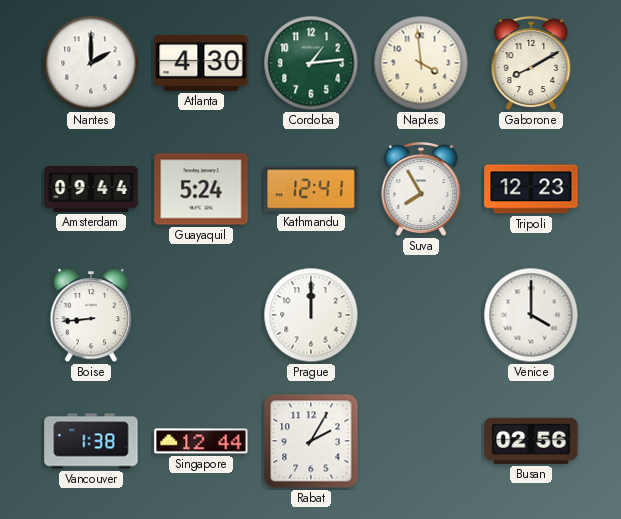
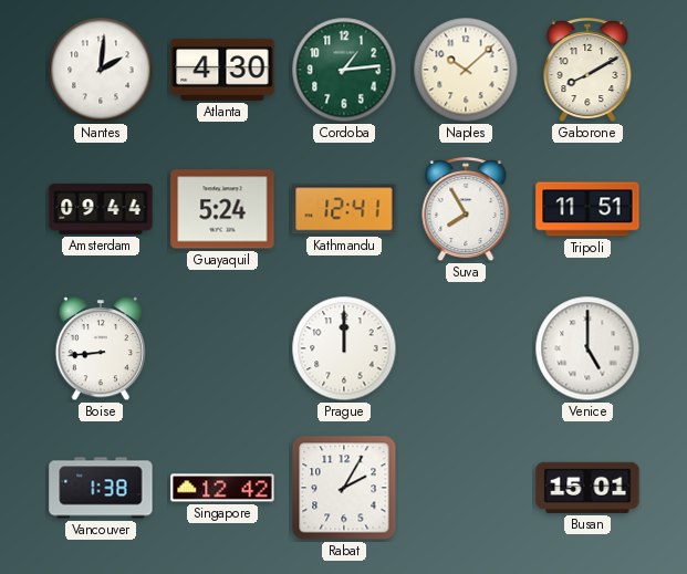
Nantes: 2:00 -> 2:01
Naples: 3:59 -> 10:08
Tripoli: 12:23 -> 11:51
Venice: 4:00 -> 5:00
Singapore: 12:44 -> 12:42
Busan: 02:56 -> 15:01
